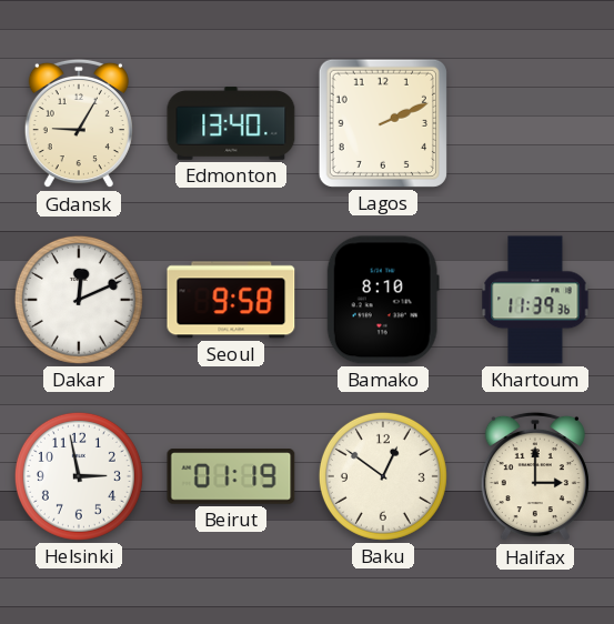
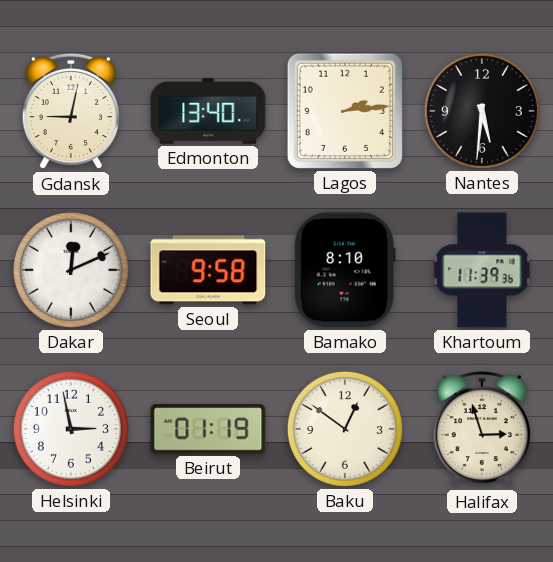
Gdansk: 9:05 -> 9:02
Lagos: 2:11 -> 2:14
Nantes: none -> 5:31
Halifax: 3:00 -> 2:57
